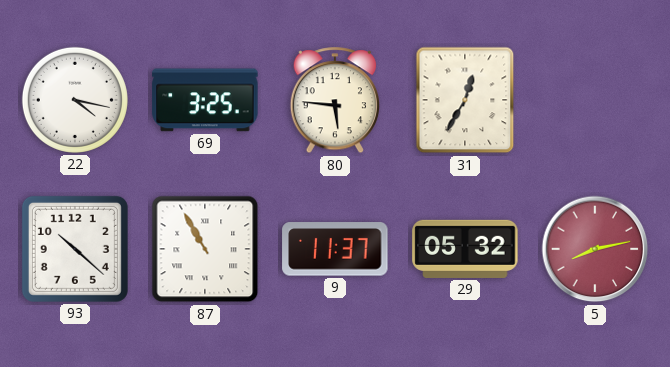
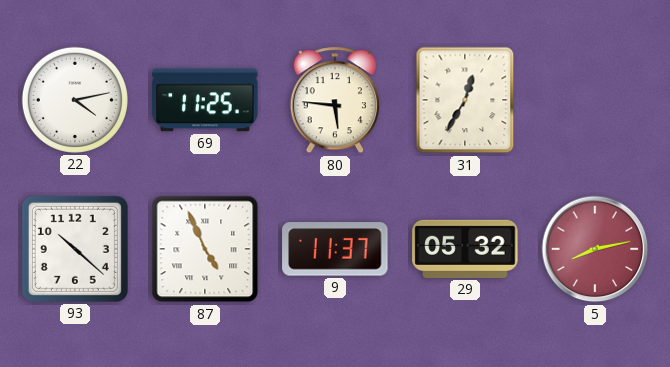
22: 4:17 -> 4:13
69: 3:25 -> 11:25
87: 10:55 -> 4:56
